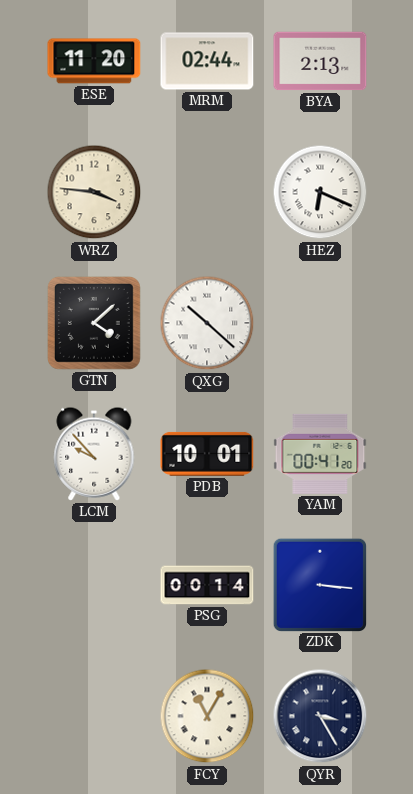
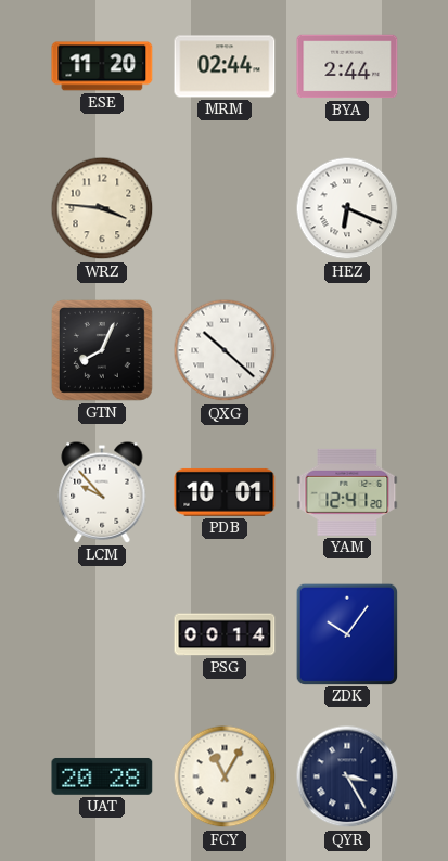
BYA: 2:13 -> 2:44
GTN: 4:08 -> 8:04
YAM: 00:41 -> 12:41
ZDK: 3:16 -> 10:06
UAT: none -> 20:28
